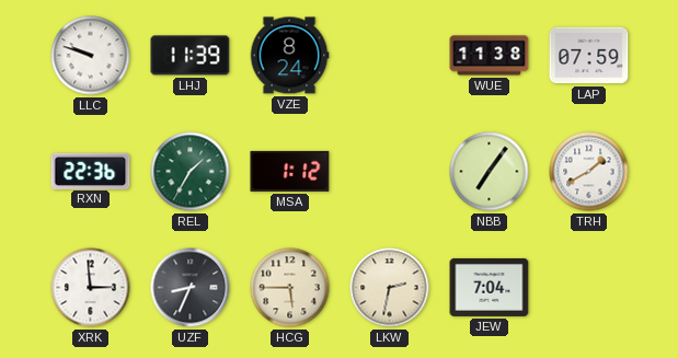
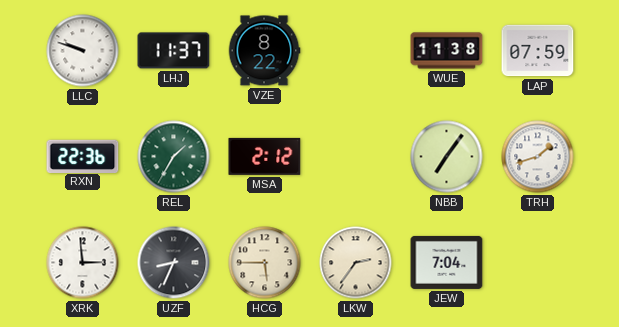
LHJ: 11:39 -> 11:37
VZE: 8:24 -> 8:22
MSA: 1:12 -> 2:12
TRH: 1:40 -> 1:42
LKW: 2:32 -> 2:36
